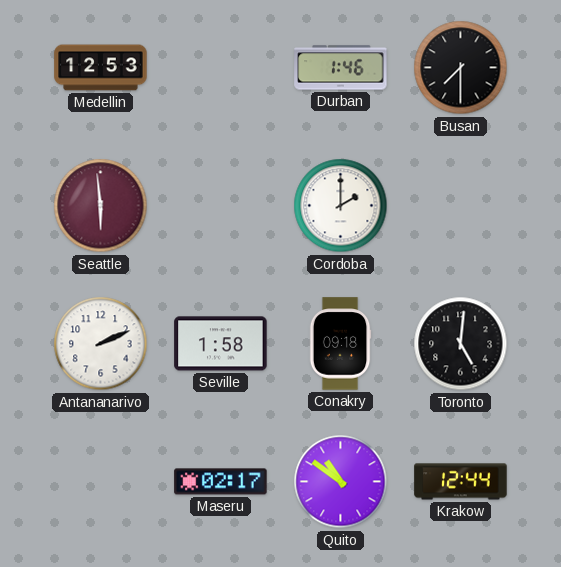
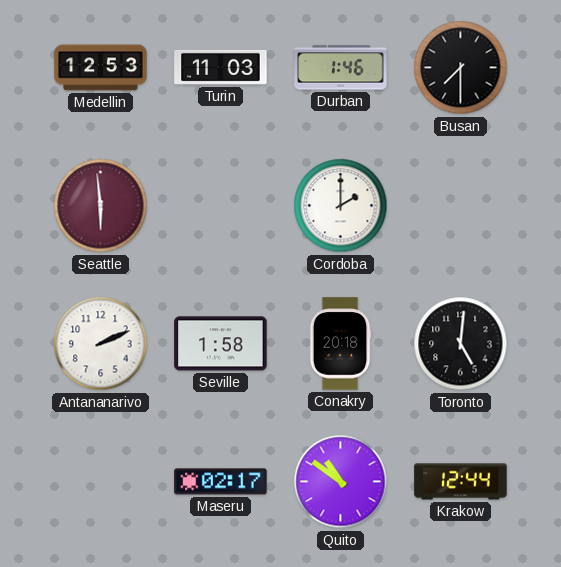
Turin: none -> 11:03
Conakry: 09:18 -> 20:18
